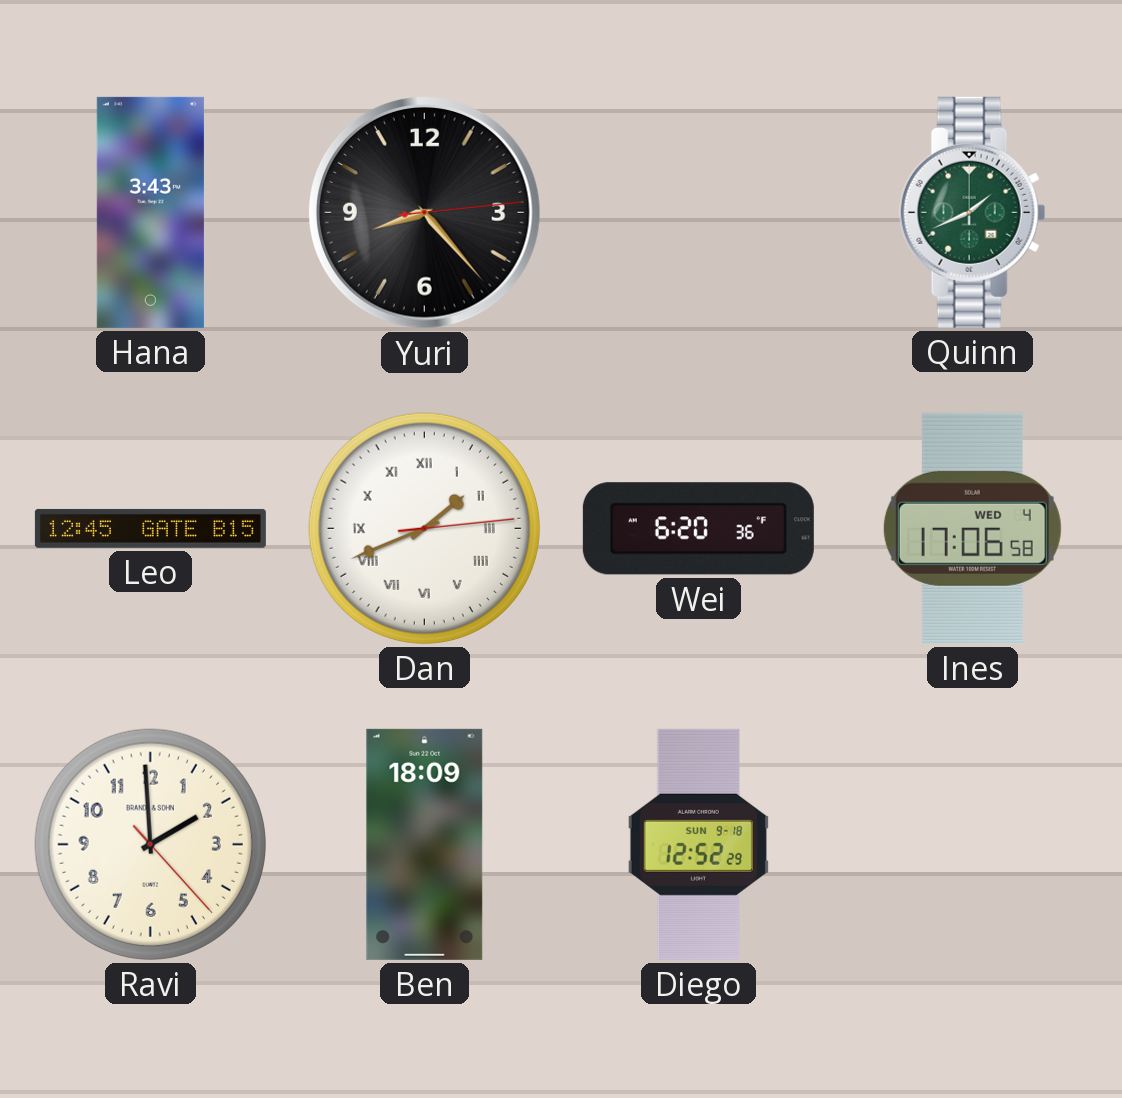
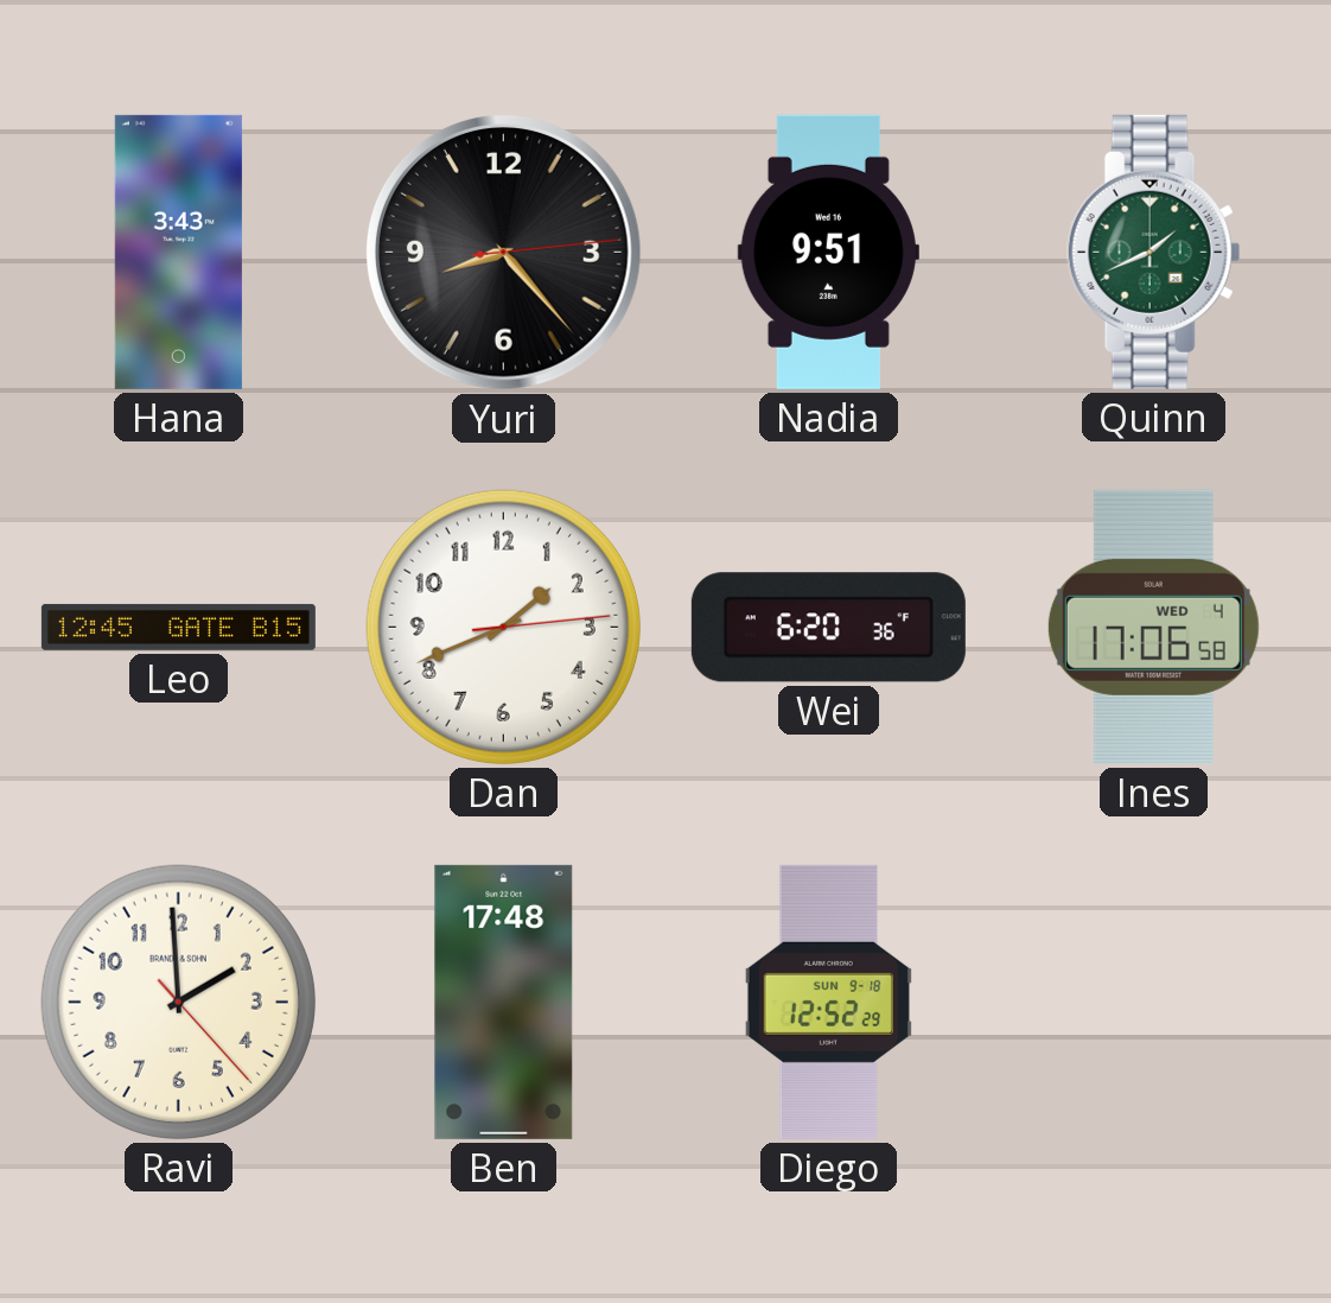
Nadia: none -> 9:51
Dan numerals: Roman -> Arabic
Ben: 18:09 -> 17:48
